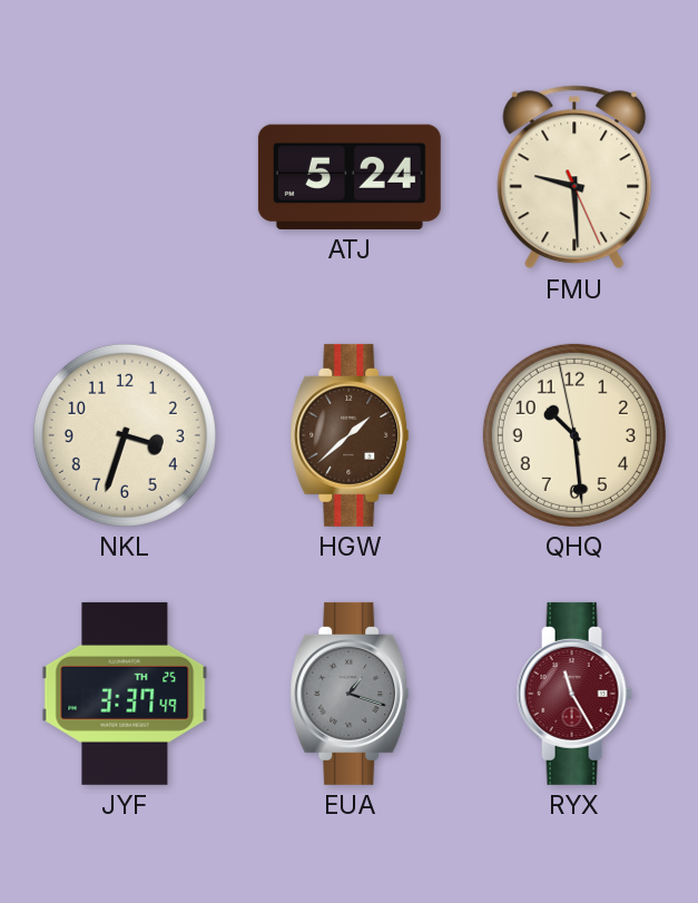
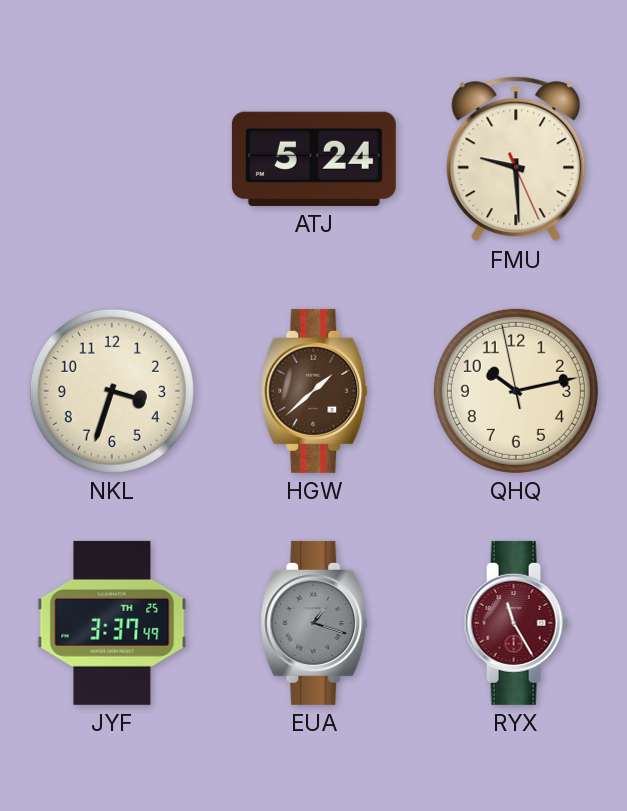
QHQ: 10:28 -> 10:12
